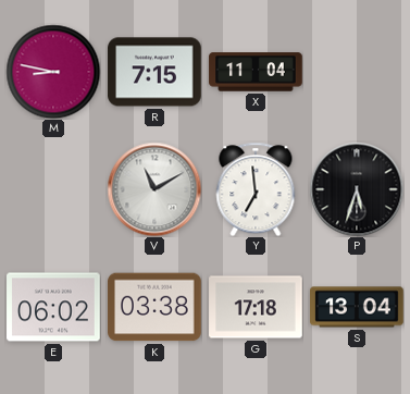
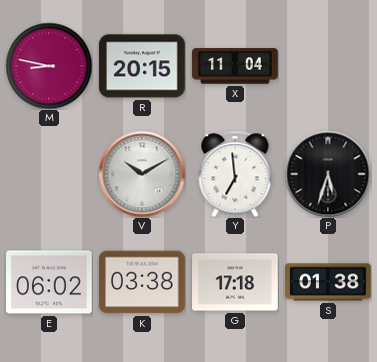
R: 7:15 -> 20:15
V: 11:10 -> 10:10
S: 13:04 -> 01:38
